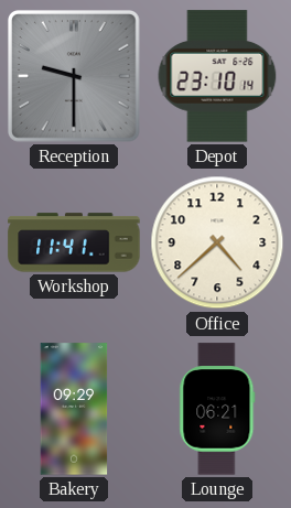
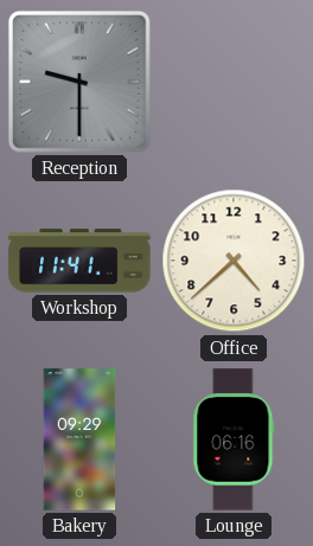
Depot: 23:10 -> none
Lounge: 06:21 -> 06:16
